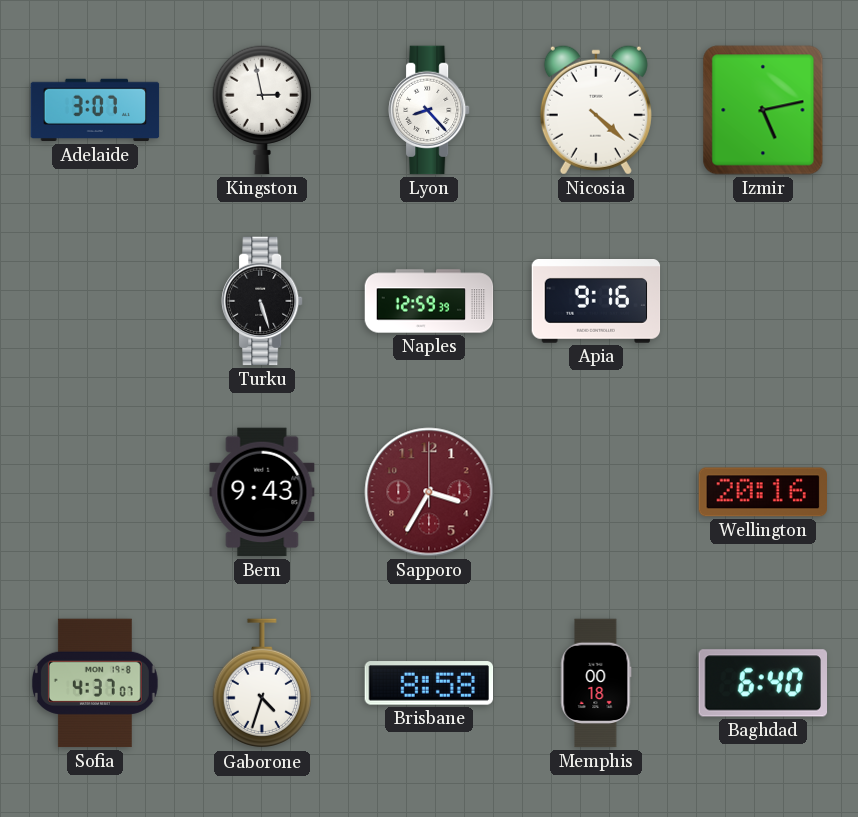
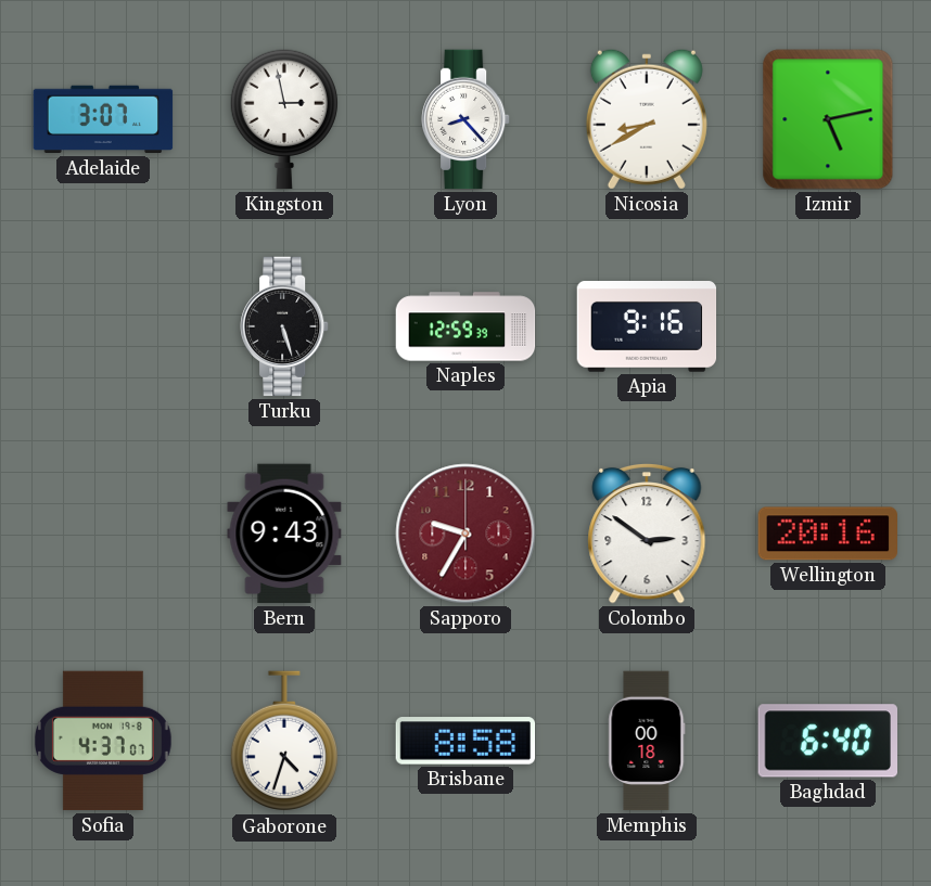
Nicosia: 4:22 -> 8:40
Sapporo: 3:35 -> 9:35
Colombo: none -> 2:51
